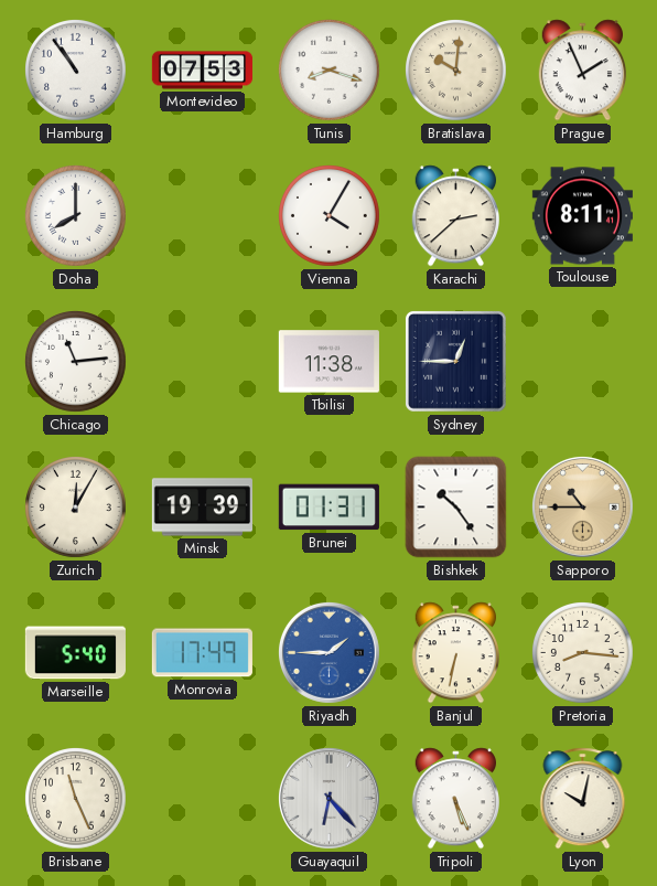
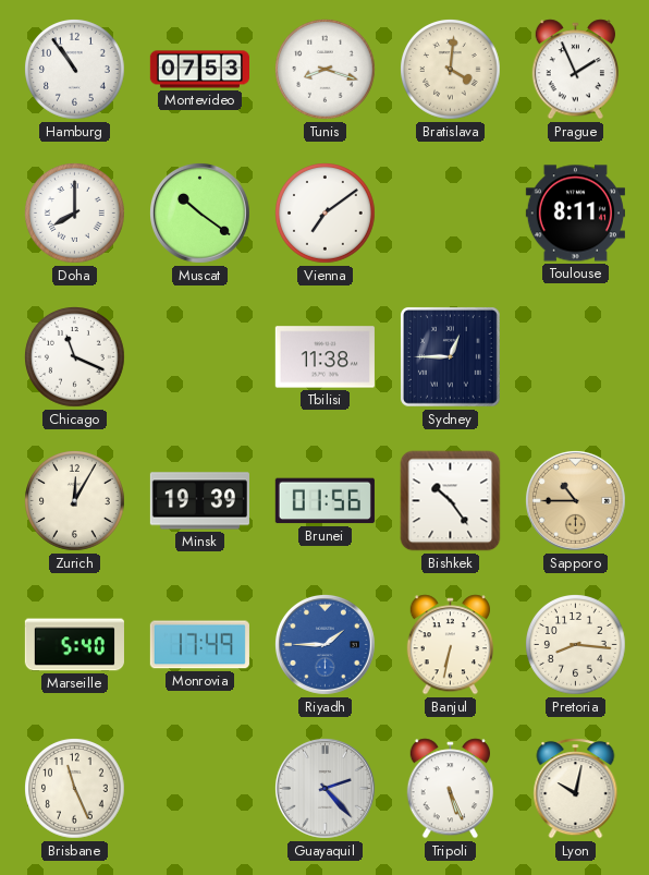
Bratislava: 10:01 -> 4:01
Muscat: none -> 10:21
Vienna: 4:05 -> 7:09
Karachi: 2:38 -> none
Chicago: 11:14 -> 11:19
Brunei: 01:31 -> 01:56
Guayaquil: 6:23 -> 2:23
